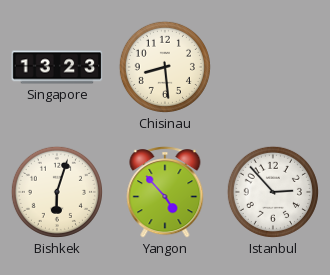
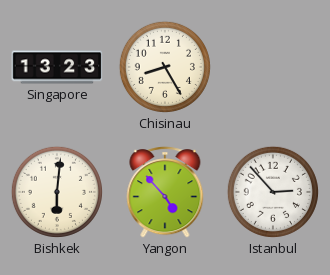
Chisinau: 8:29 -> 8:25
Bishkek: 6:03 -> 6:01
